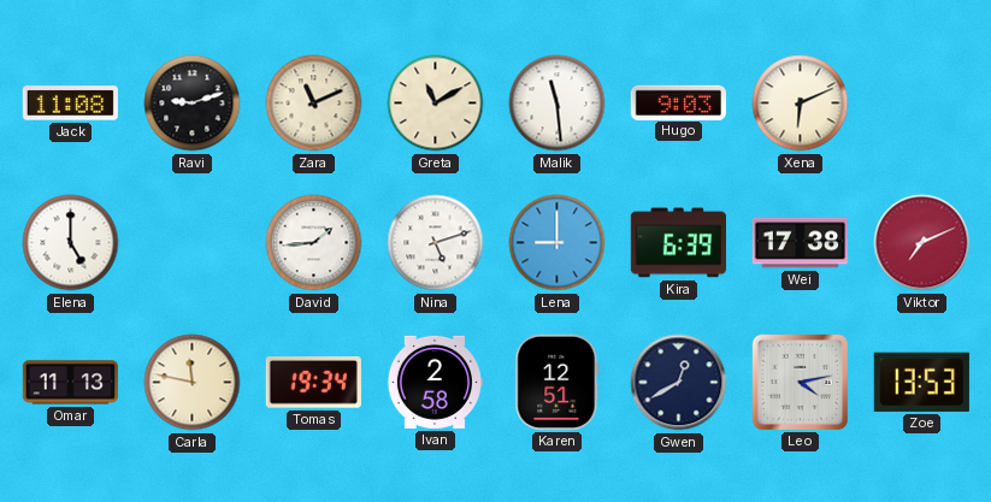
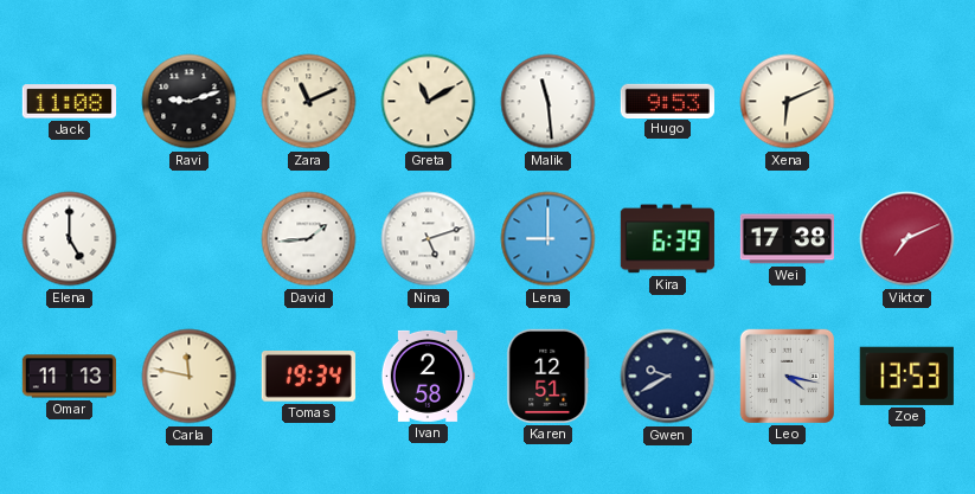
Hugo: 9:03 -> 9:53
Gwen: 12:40 -> 9:40
Leo: 4:13 -> 4:17
